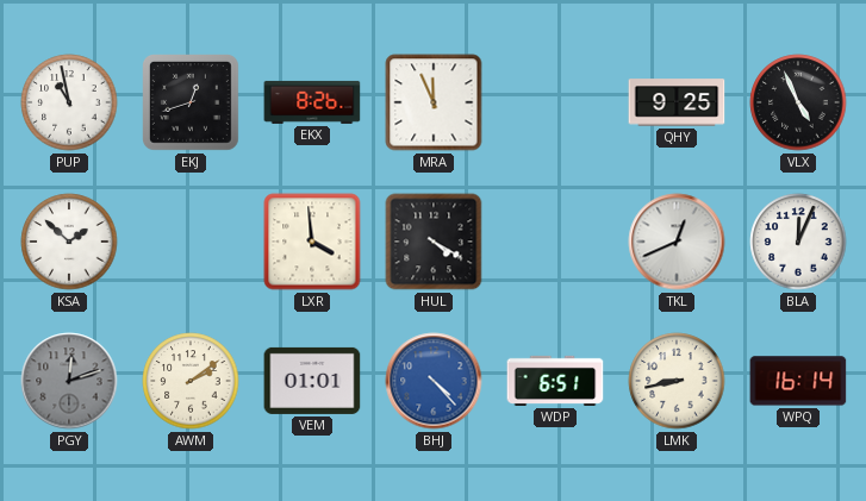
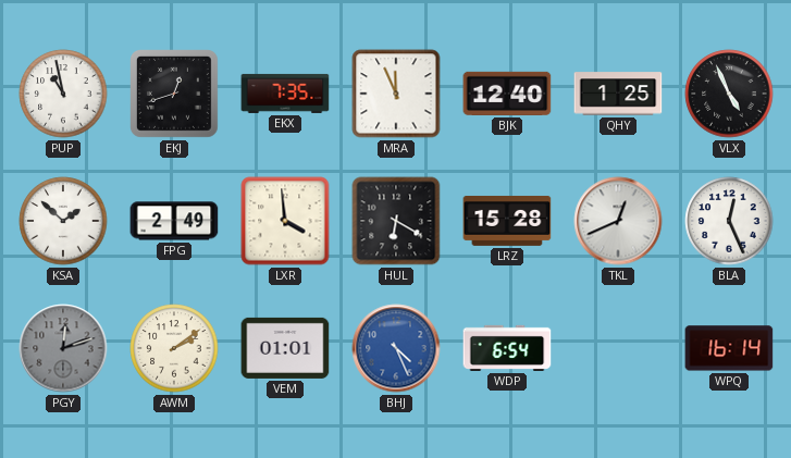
EKX: 8:26 -> 7:35
BJK: none -> 12:40
QHY: 9:25 -> 1:25
FPG: none -> 2:49
HUL: 4:20 -> 6:20
LRZ: none -> 15:28
BLA: 12:04 -> 12:26
BHJ: 4:23 -> 4:26
WDP: 6:51 -> 6:54
LMK: 8:43 -> none
